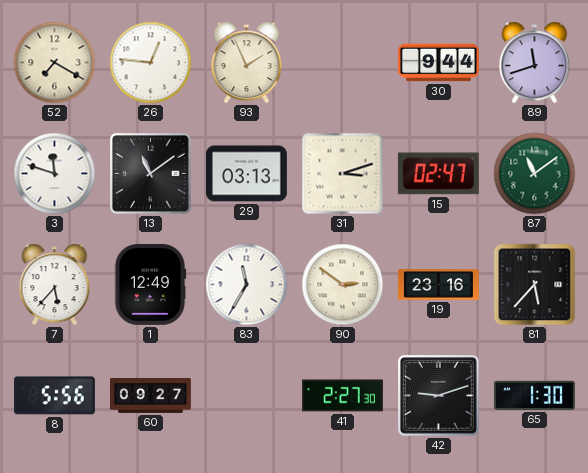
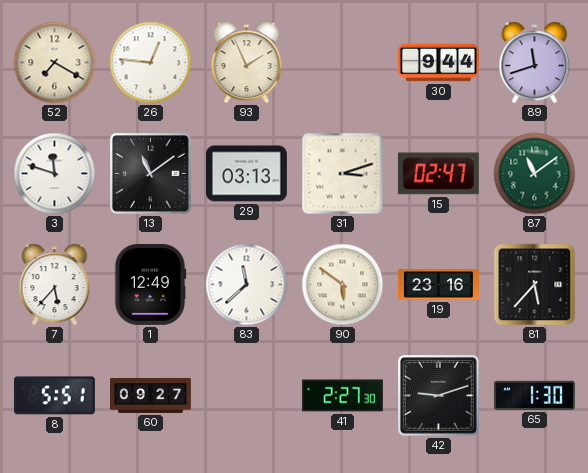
83: 11:35 -> 11:38
90: 2:51 -> 5:51
8: 5:56 -> 5:51
